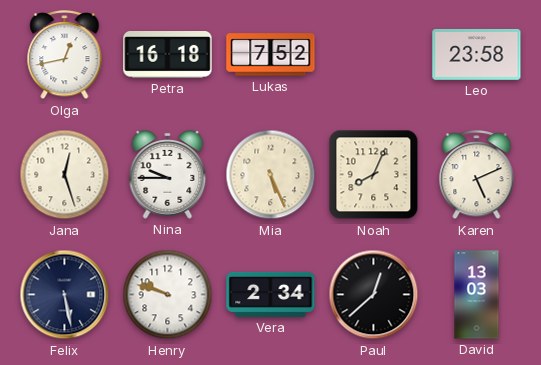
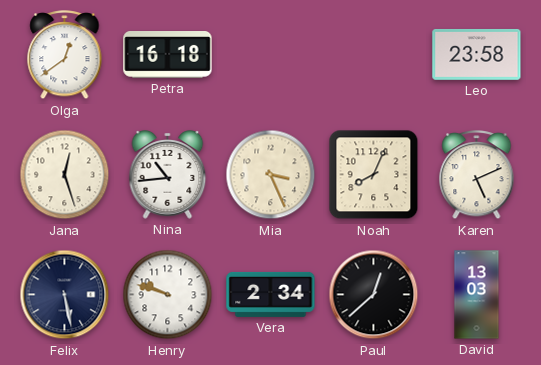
Olga: 12:43 -> 12:39
Lukas: 7:52 -> none
Nina: 9:45 -> 10:44
Mia: 5:26 -> 3:26
